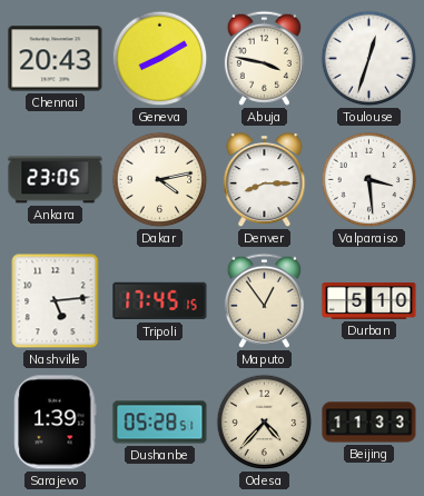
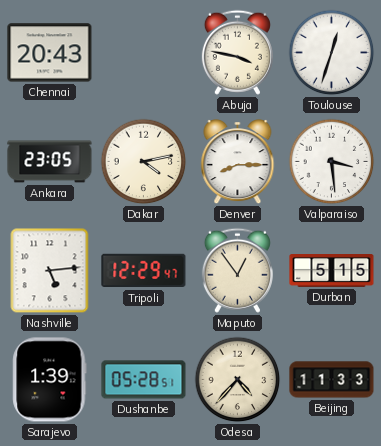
Geneva: 8:10 -> none
Tripoli: 17:45 -> 12:29
Durban: 5:10 -> 5:15
